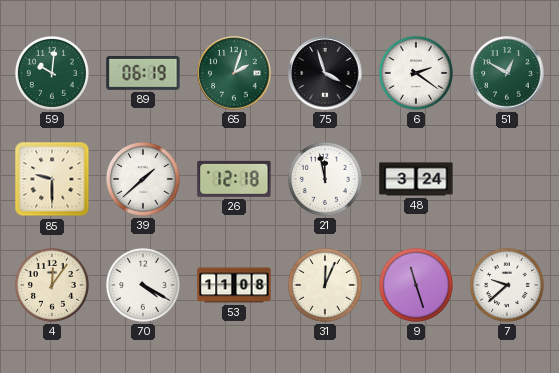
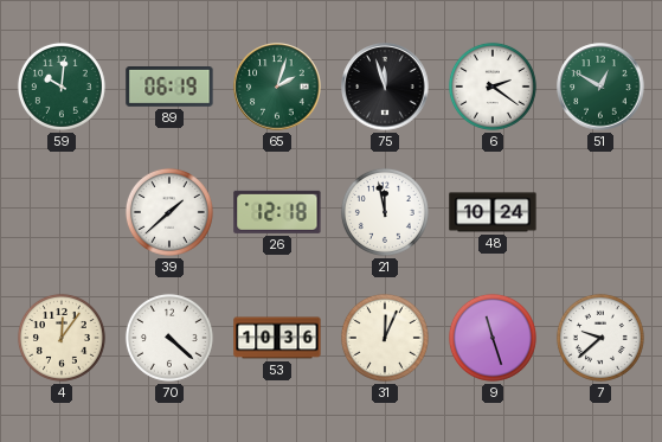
75: 3:57 -> 11:57
85: 9:30 -> none
48: 3:24 -> 10:24
70: 4:20 -> 4:22
53: 11:08 -> 10:36
